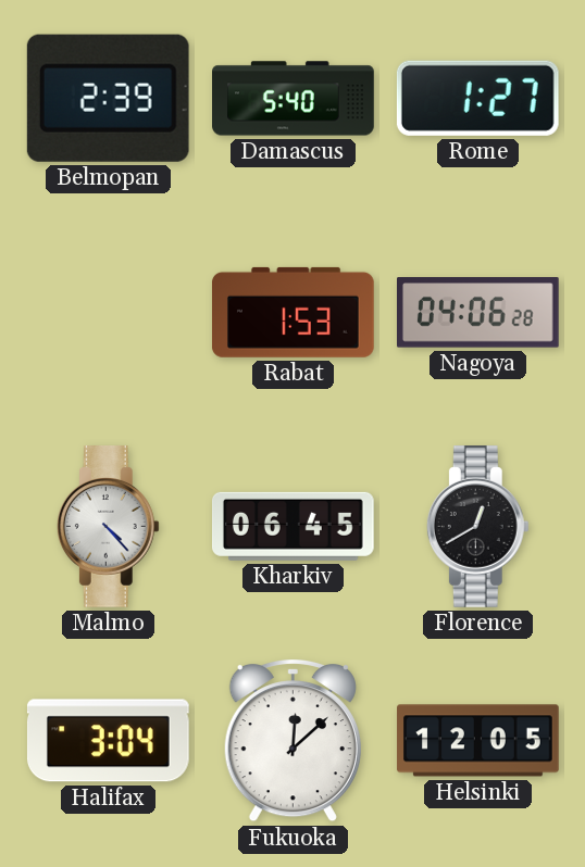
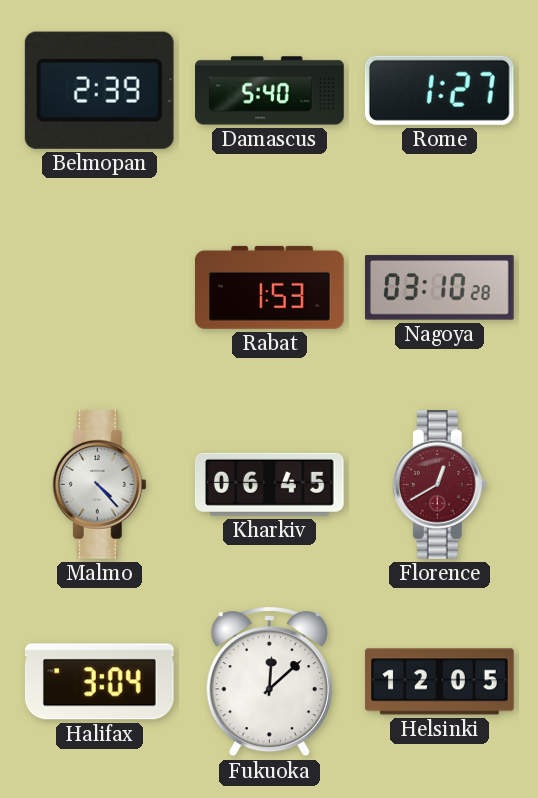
Nagoya: 04:06 -> 03:10
Florence dial: black -> burgundy
